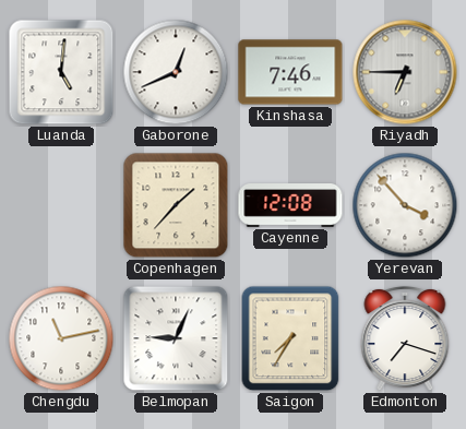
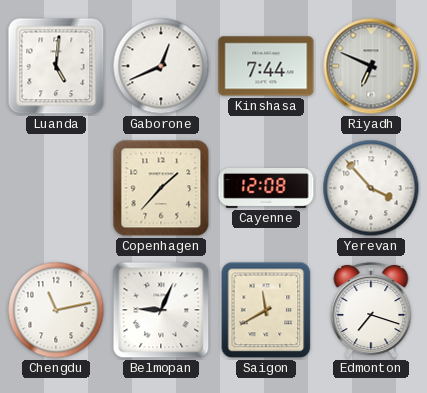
Kinshasa: 7:46 -> 7:44
Riyadh: 6:45 -> 6:49
Saigon: 7:35 -> 11:40
